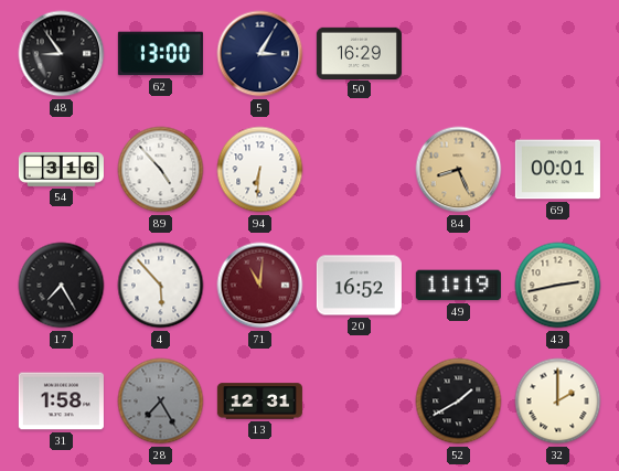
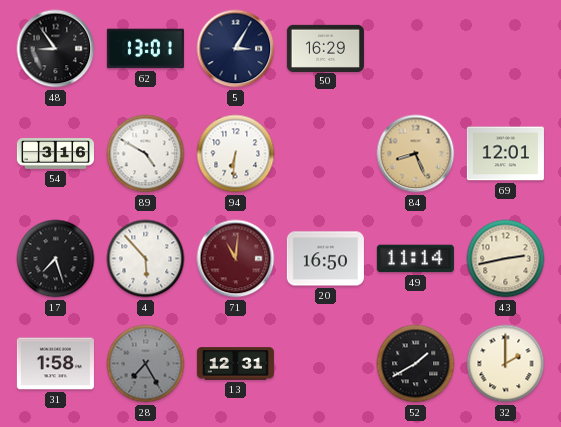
62: 13:00 -> 13:01
89: 4:53 -> 4:50
69: 00:01 -> 12:01
17: 7:25 -> 7:27
20: 16:52 -> 16:50
49: 11:19 -> 11:14
